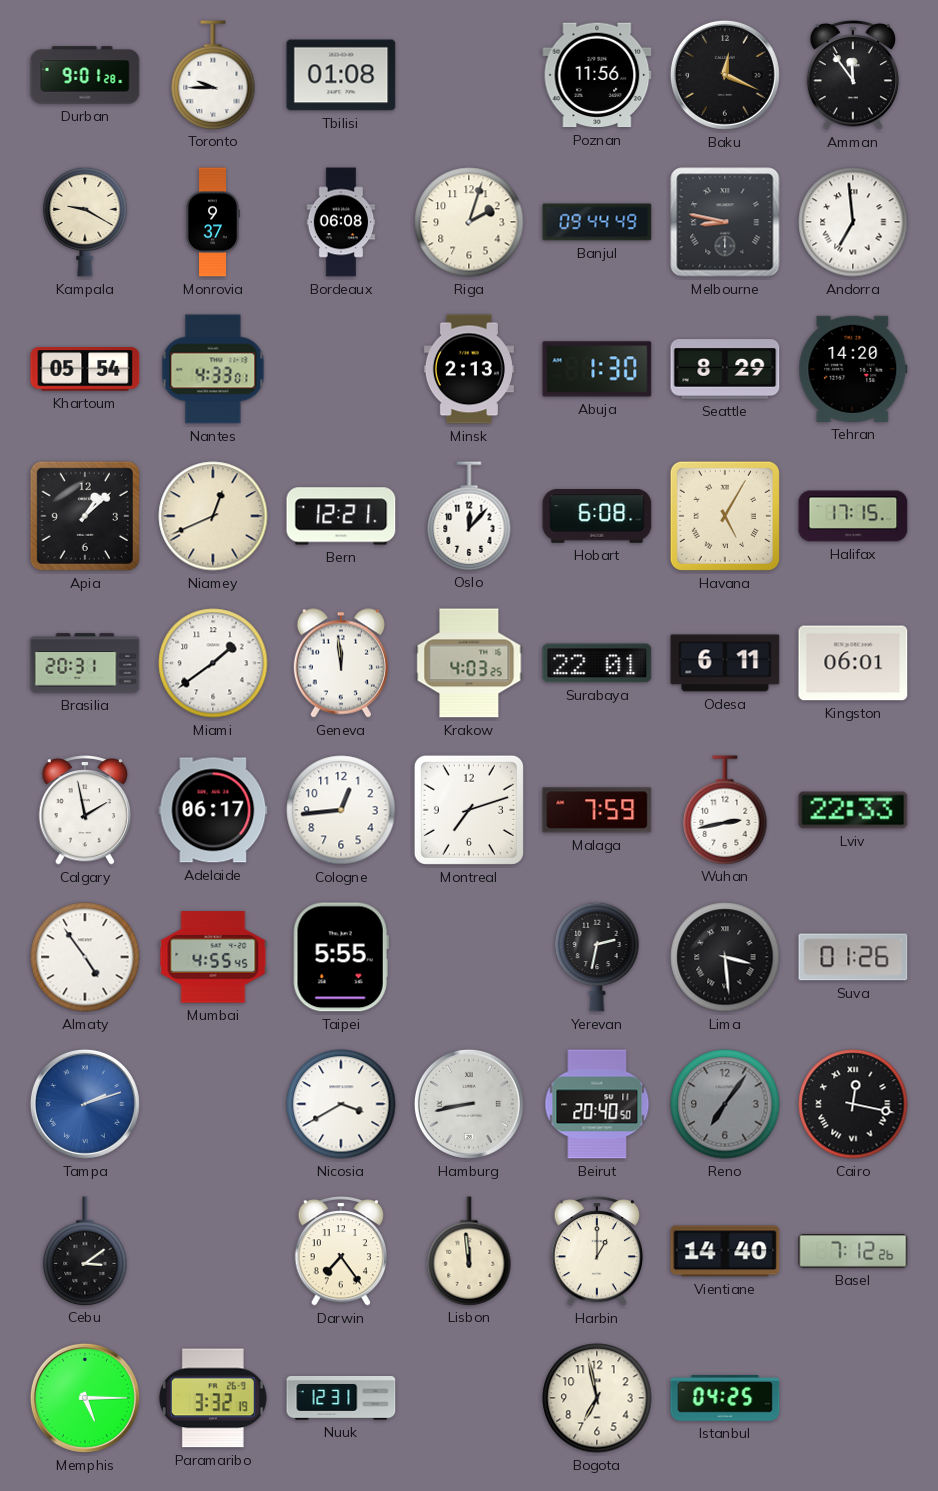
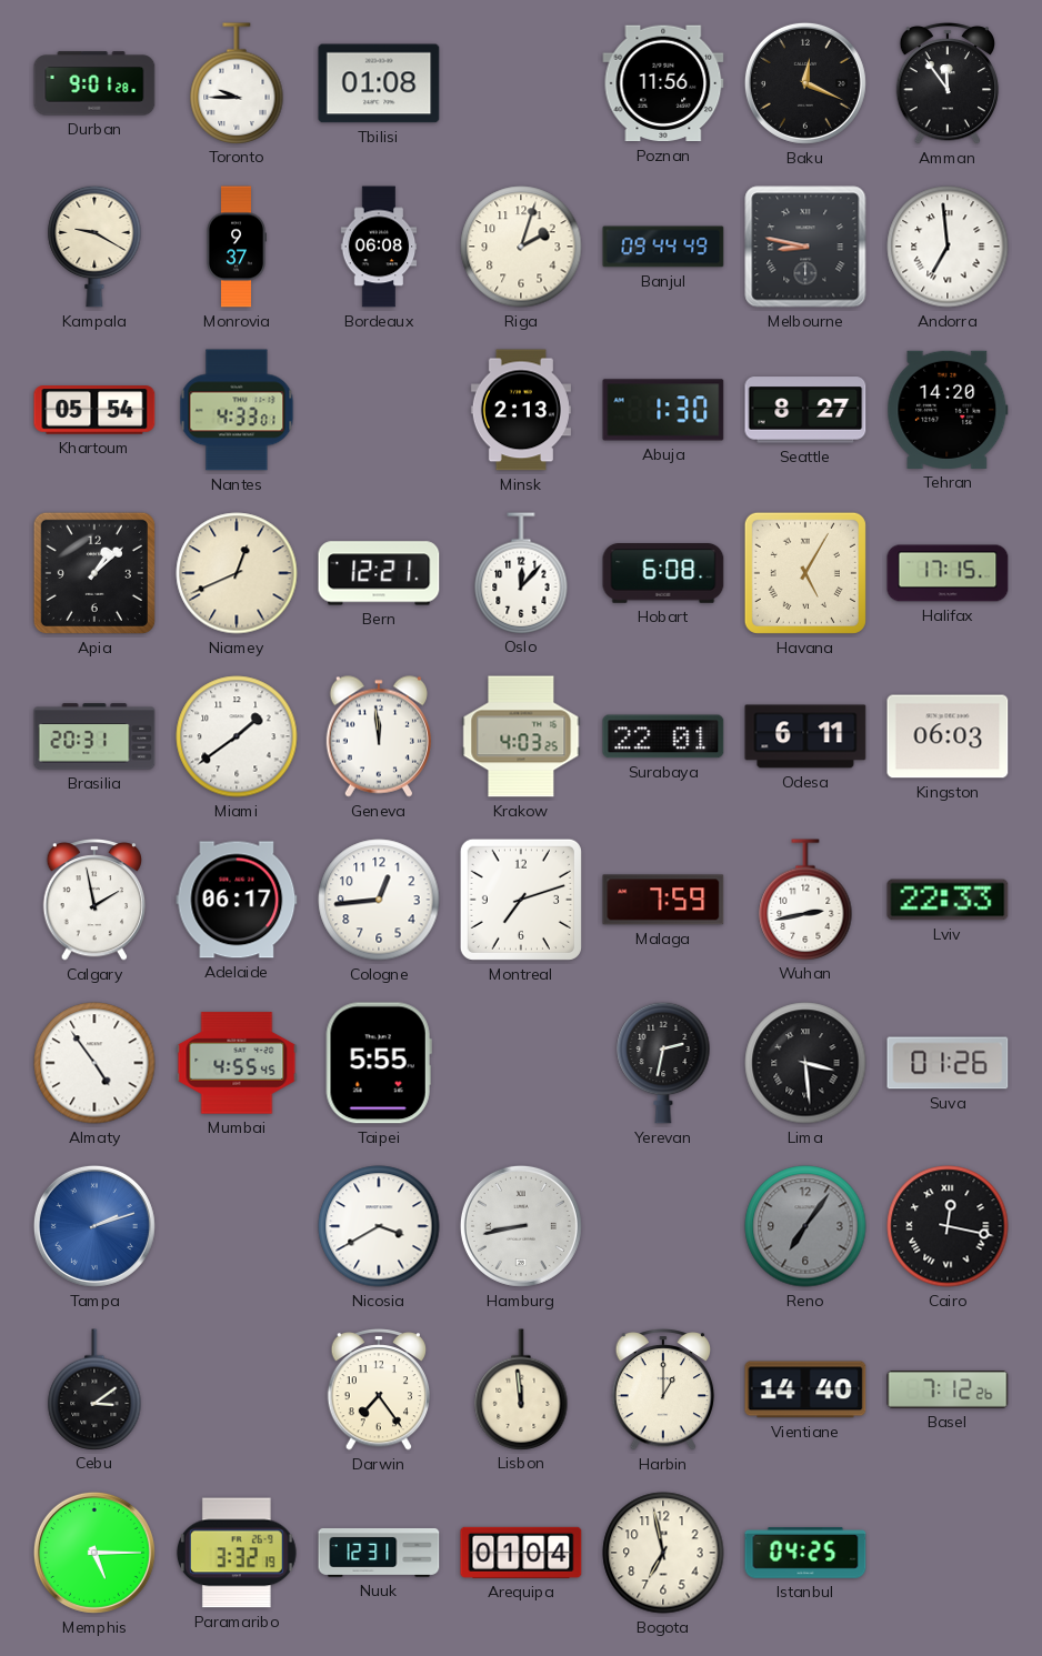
Seattle: 8:29 -> 8:27
Kingston: 06:01 -> 06:03
Beirut: 20:40 -> none
Arequipa: none -> 01:04
